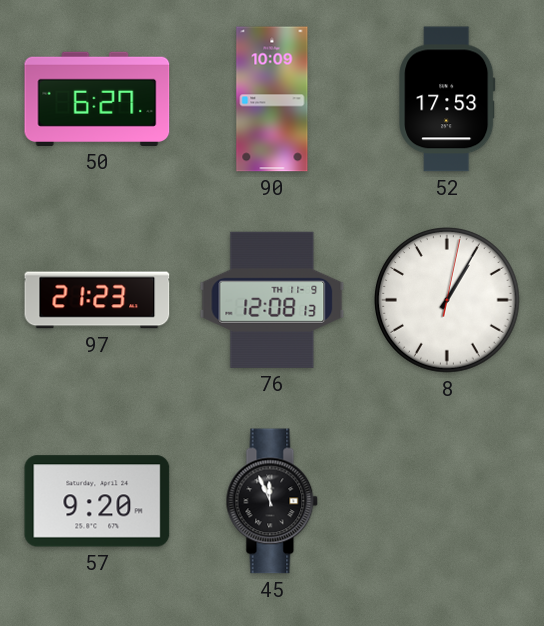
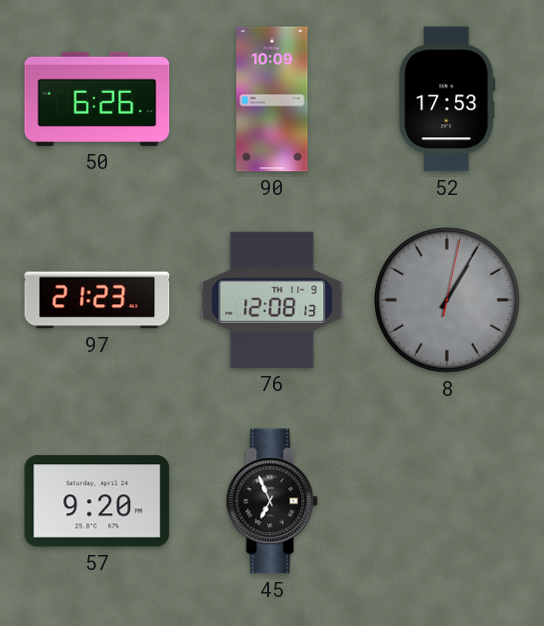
50: 6:27 -> 6:26
8 dial: white -> grey
45: 11:56 -> 6:56
